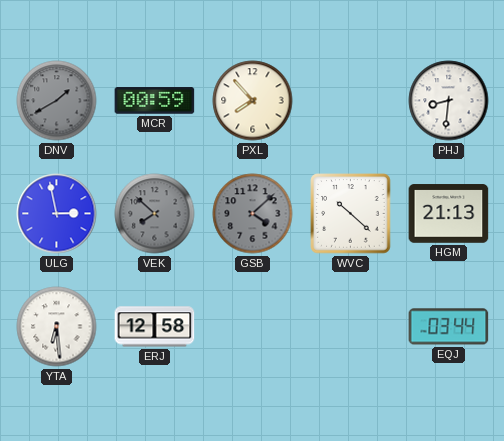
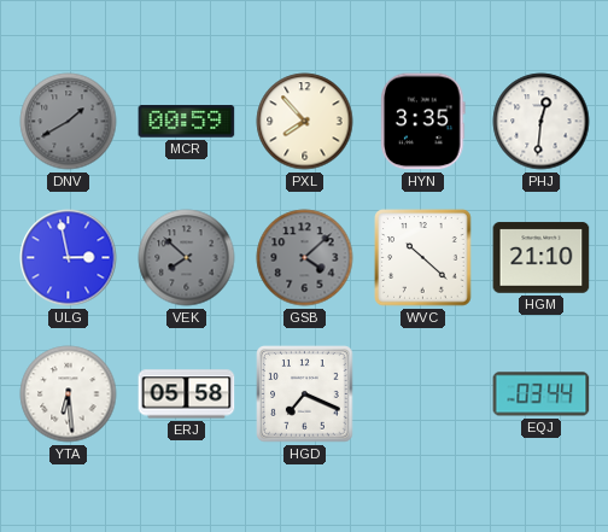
HYN: none -> 3:35
PHJ: 8:31 -> 12:31
HGM: 21:13 -> 21:10
ERJ: 12:58 -> 05:58
HGD: none -> 7:19
